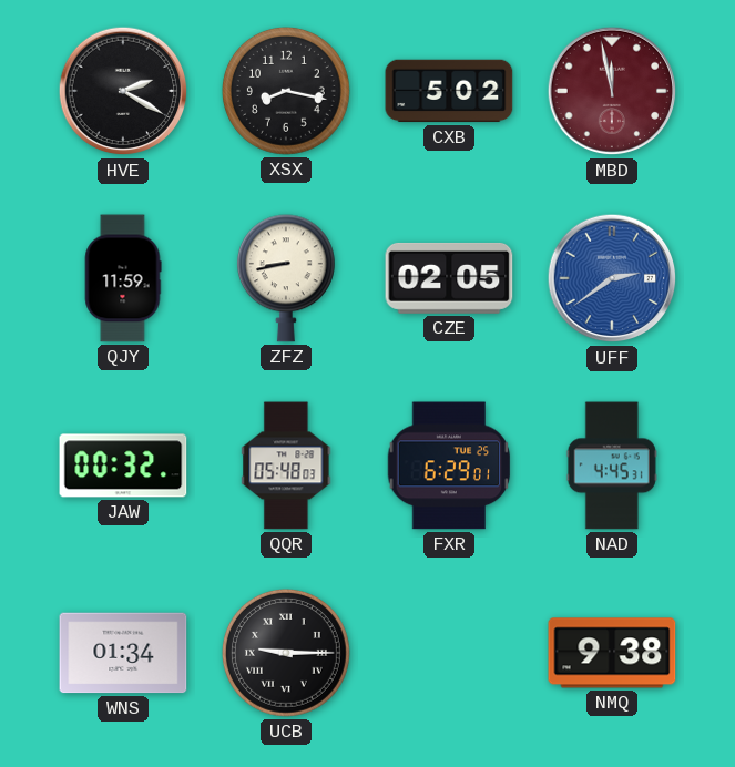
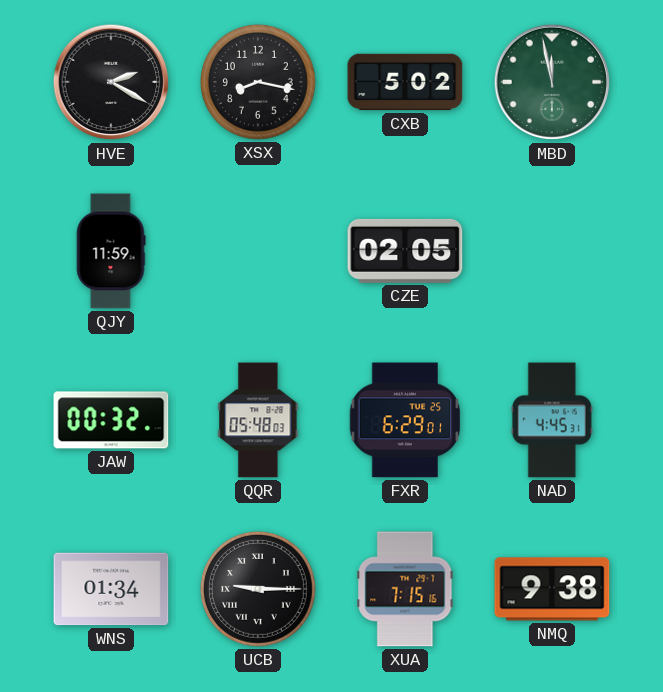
MBD dial: burgundy -> green
ZFZ: 8:43 -> none
UFF: 2:39 -> none
XUA: none -> 7:15
